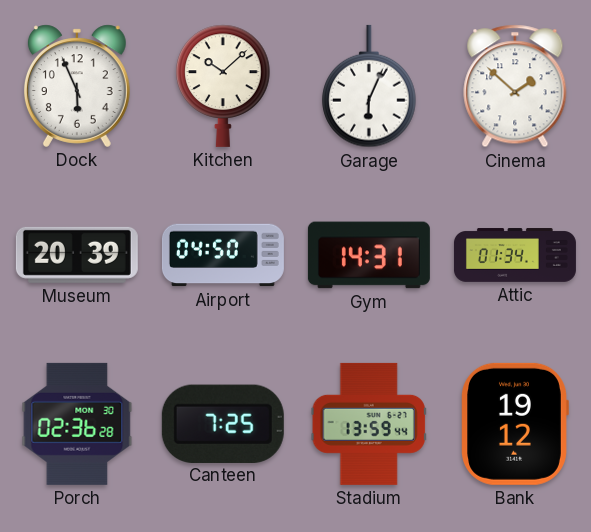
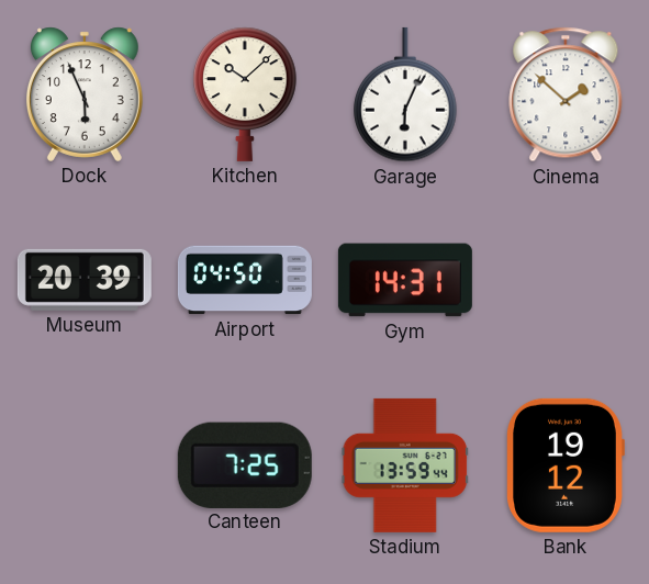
Attic: 01:34 -> none
Porch: 02:36 -> none
